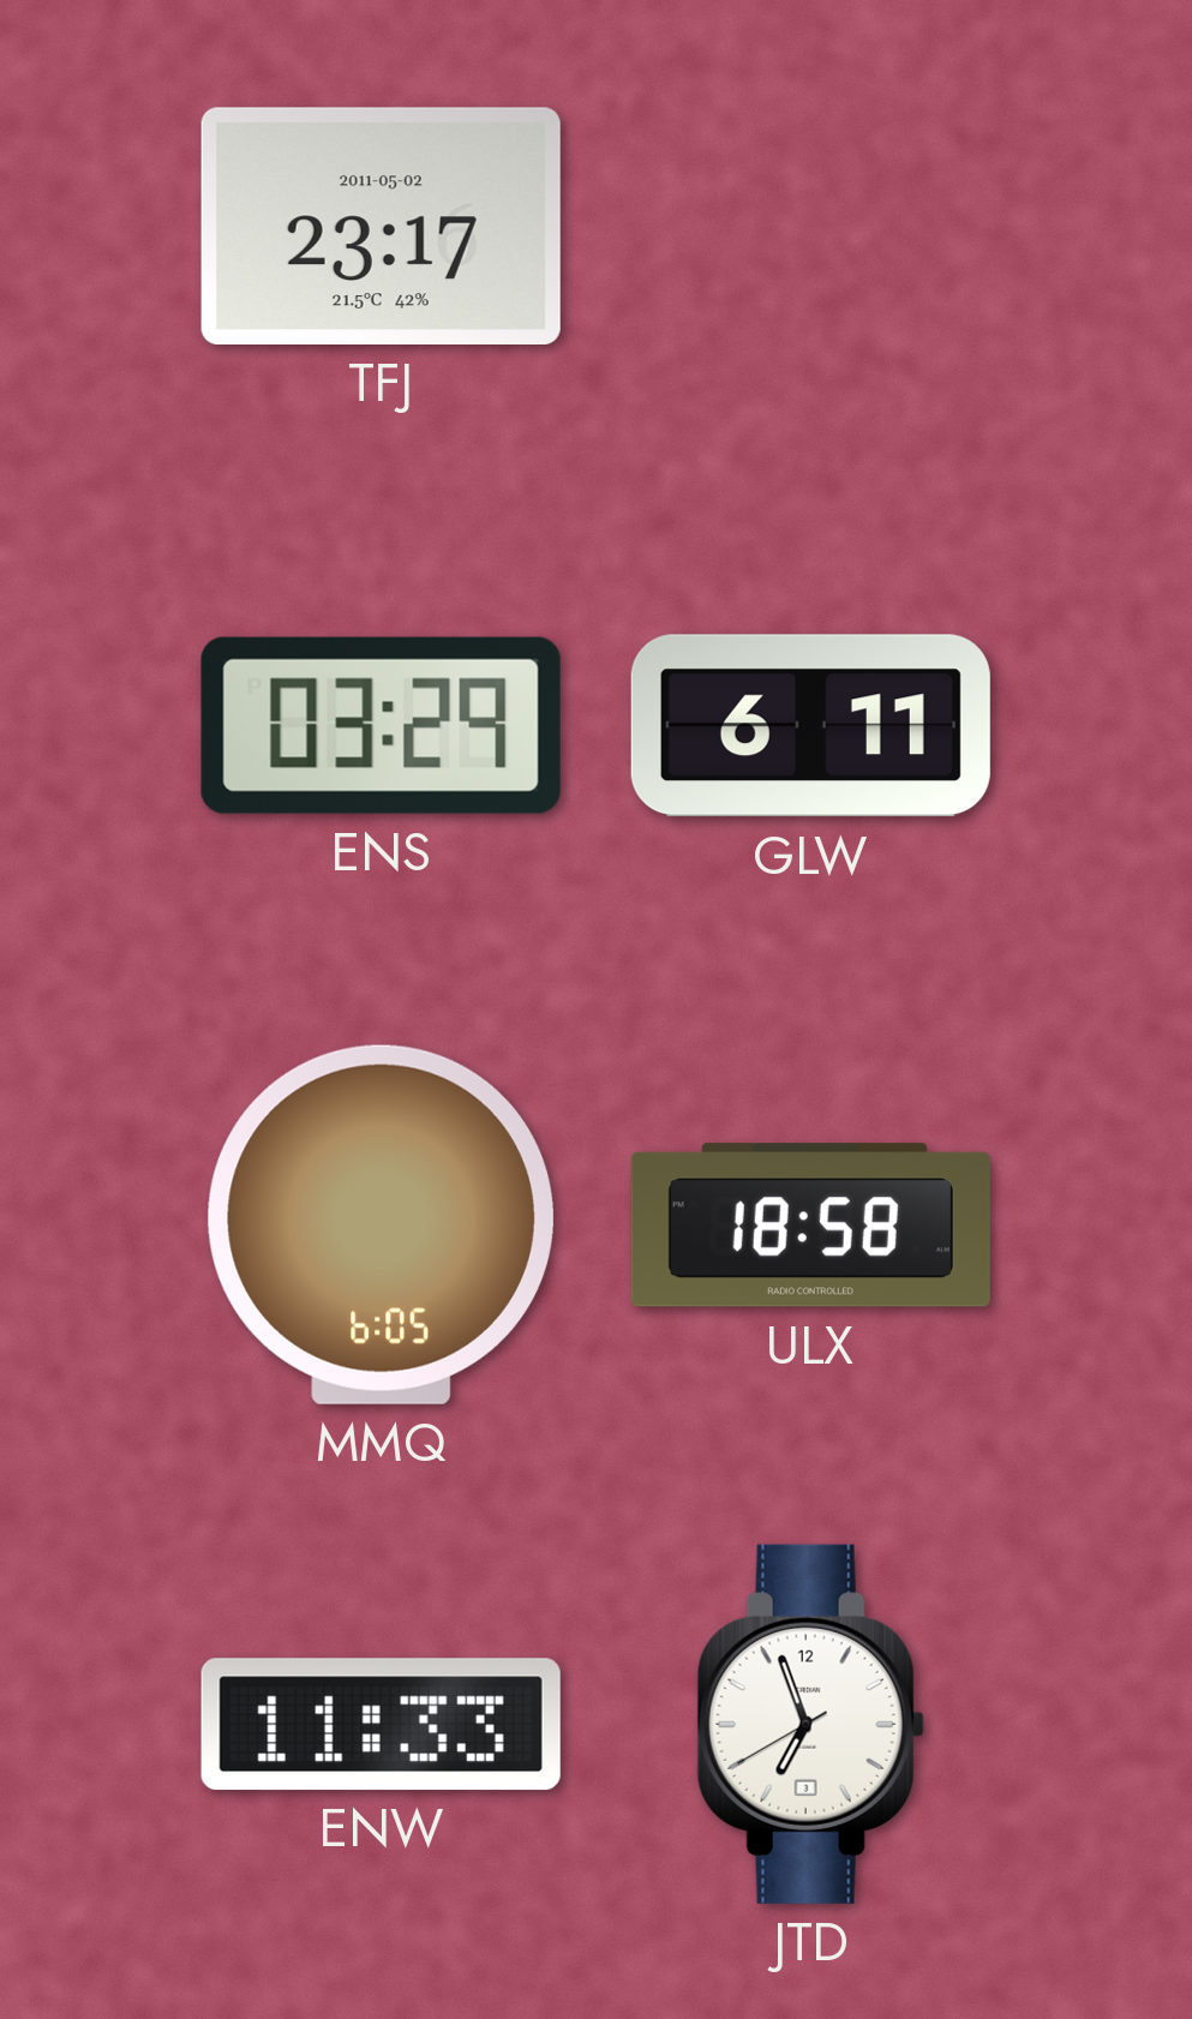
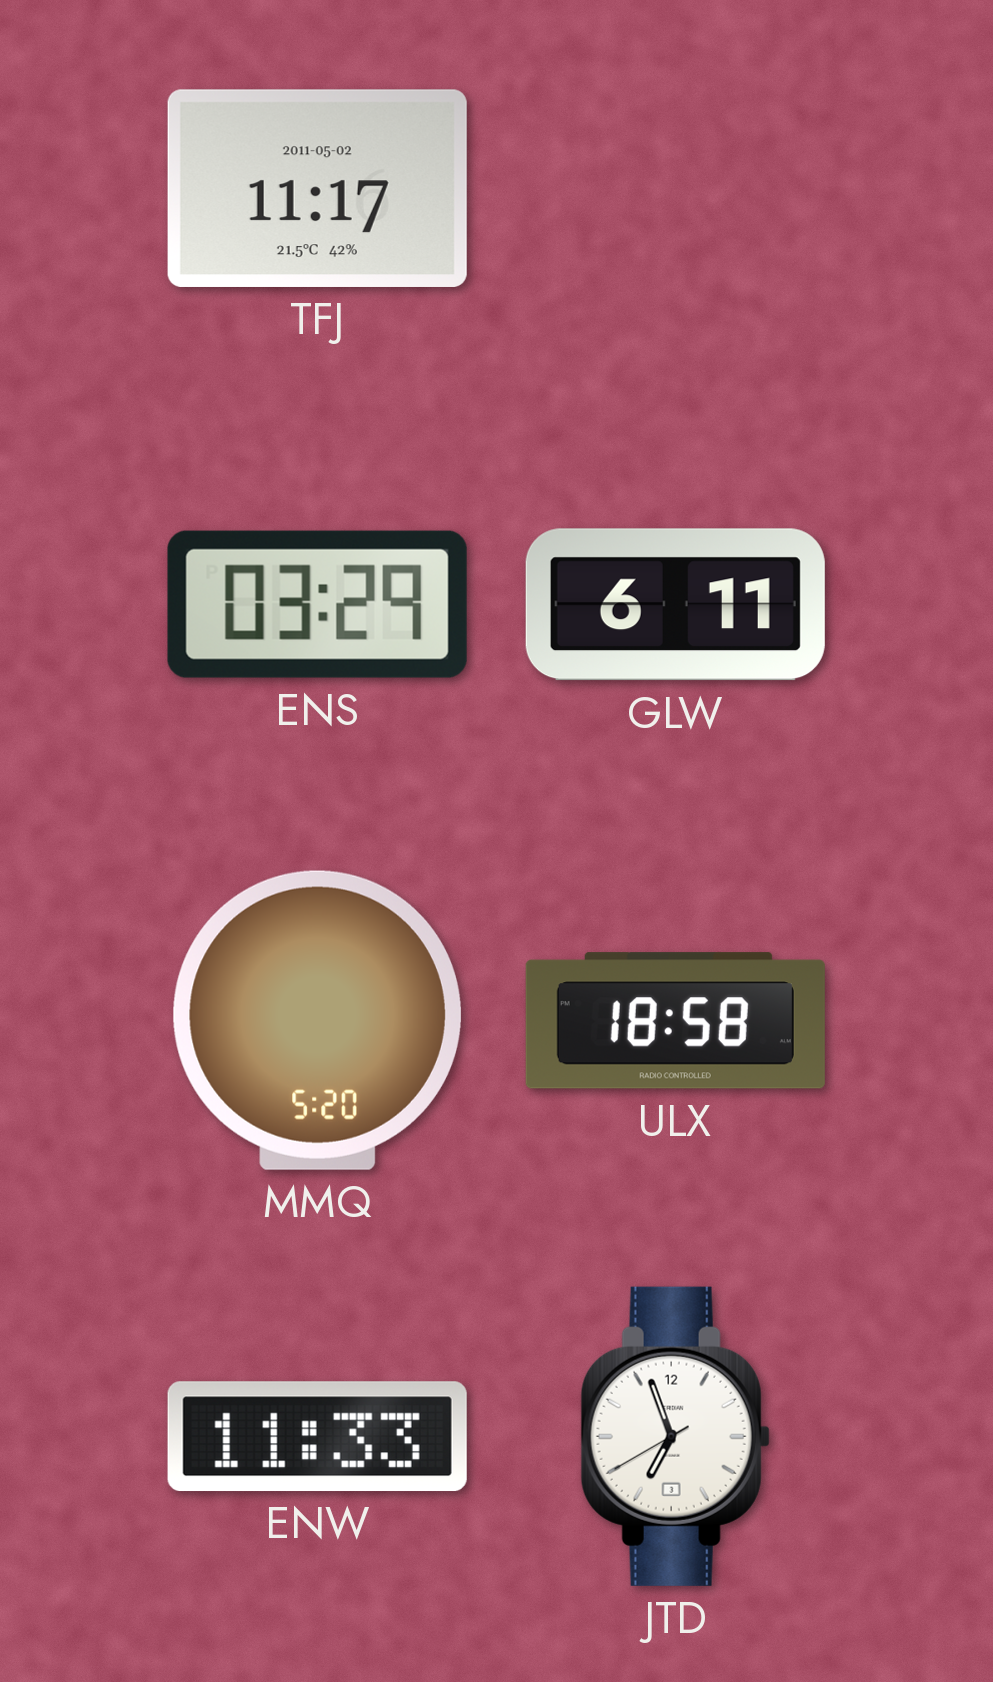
TFJ: 23:17 -> 11:17
MMQ: 6:05 -> 5:20
